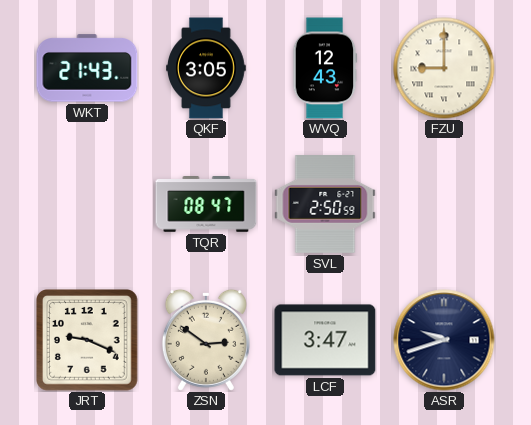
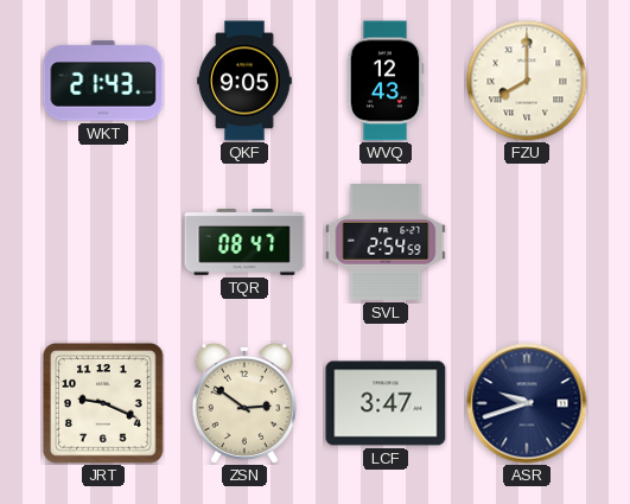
QKF: 3:05 -> 9:05
FZU: 9:00 -> 8:00
SVL: 2:50 -> 2:54
